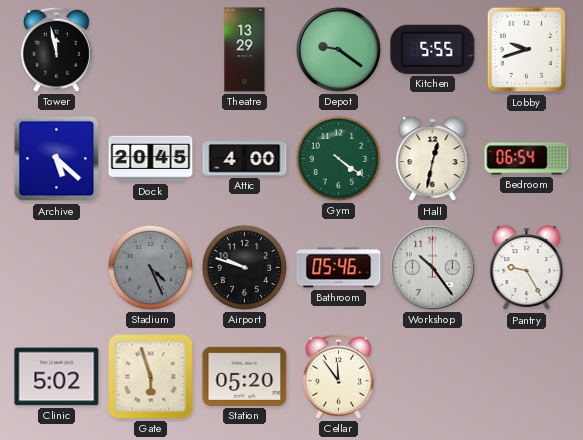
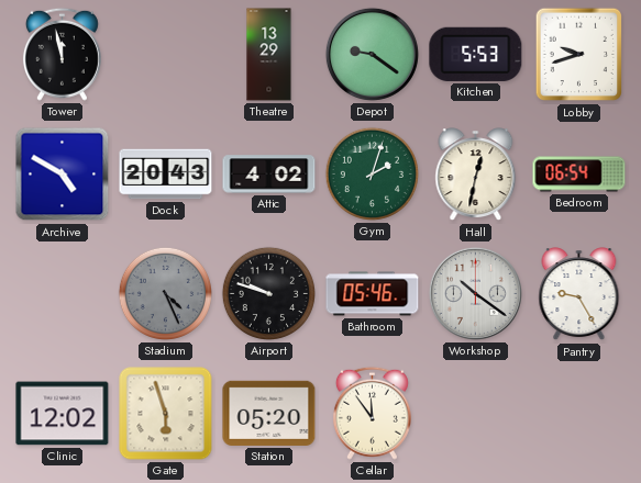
Kitchen: 5:55 -> 5:53
Archive: 5:22 -> 4:50
Dock: 20:45 -> 20:43
Attic: 4:00 -> 4:02
Gym: 4:21 -> 2:03
Workshop: 10:24 -> 10:21
Clinic: 5:02 -> 12:02
